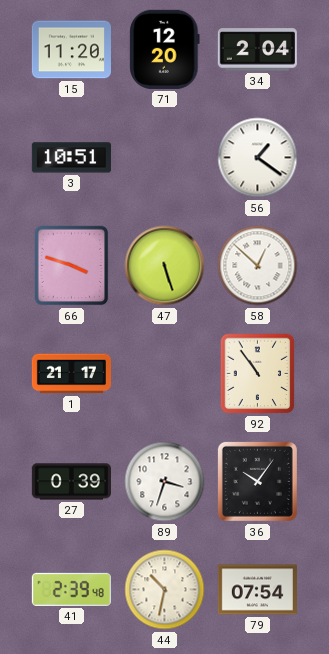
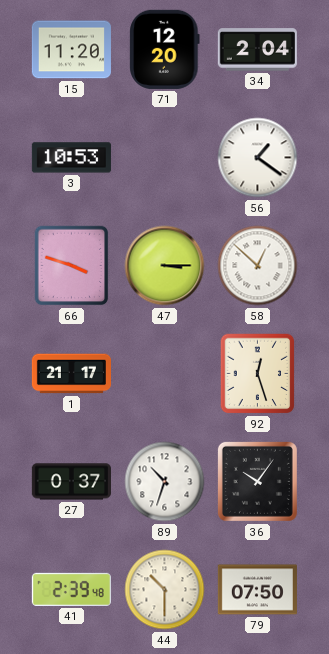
3: 10:51 -> 10:53
47: 5:27 -> 3:15
92: 10:54 -> 12:27
27: 0:39 -> 0:37
89: 3:33 -> 10:33
44: 10:32 -> 10:30
79: 07:54 -> 07:50
